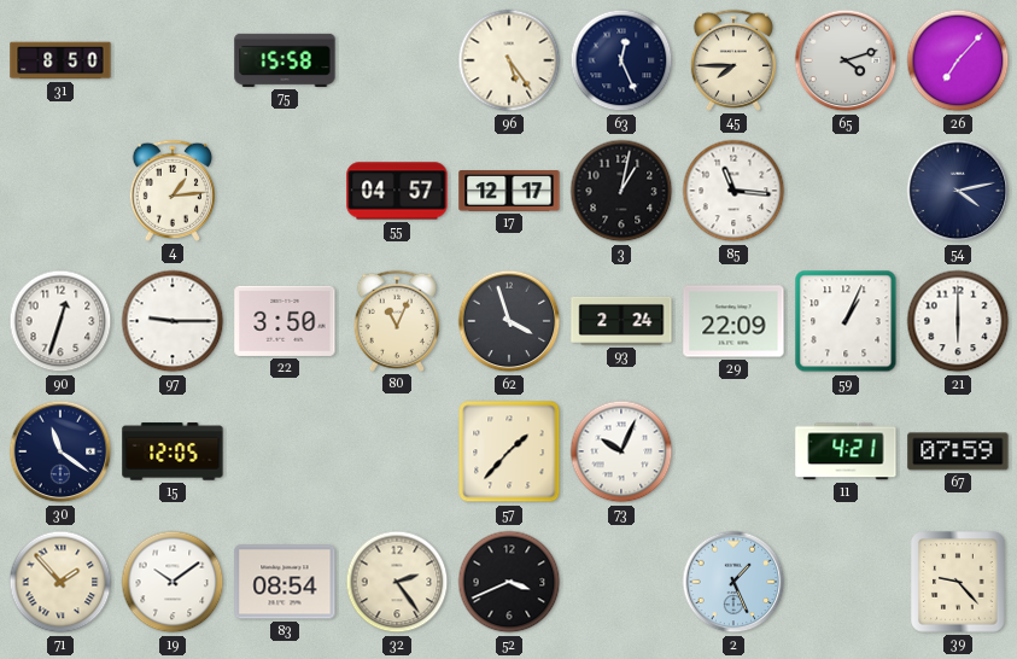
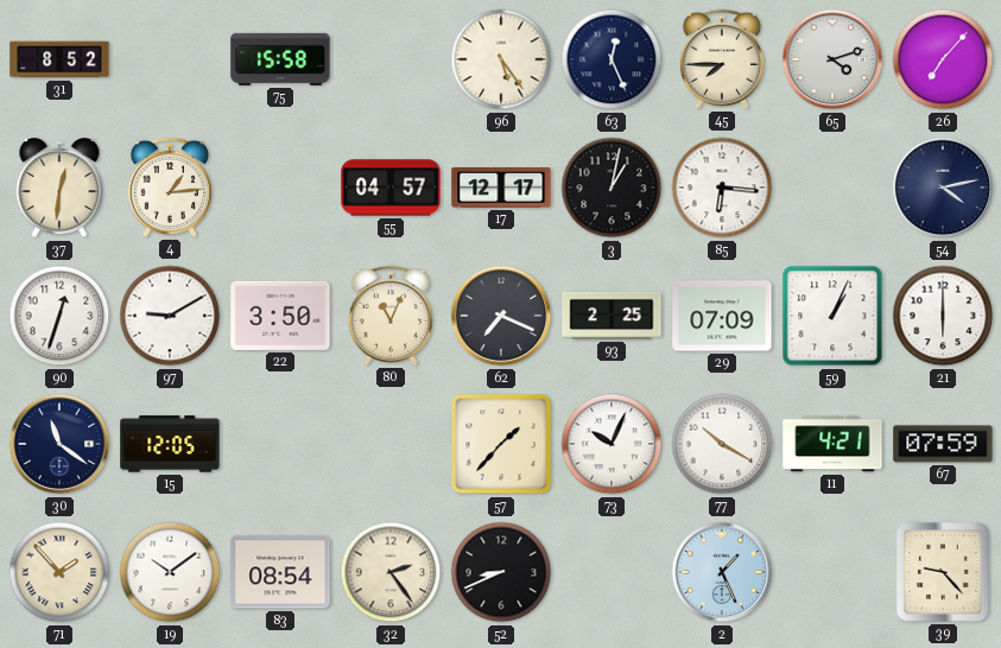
31: 8:50 -> 8:52
37: none -> 12:31
85: 11:16 -> 6:16
97: 9:15 -> 9:10
62: 3:57 -> 7:19
93: 2:24 -> 2:25
29: 22:09 -> 07:09
77: none -> 10:20
52: 3:41 -> 8:41
